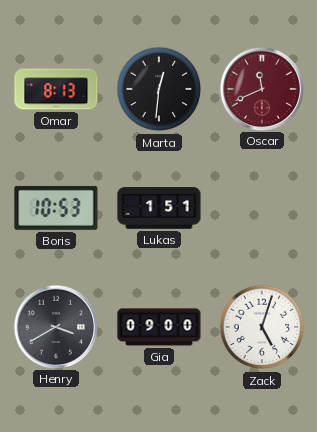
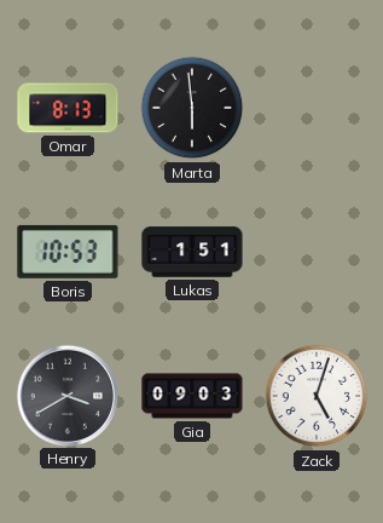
Marta: 12:31 -> 5:59
Oscar: 11:41 -> none
Gia: 09:00 -> 09:03
